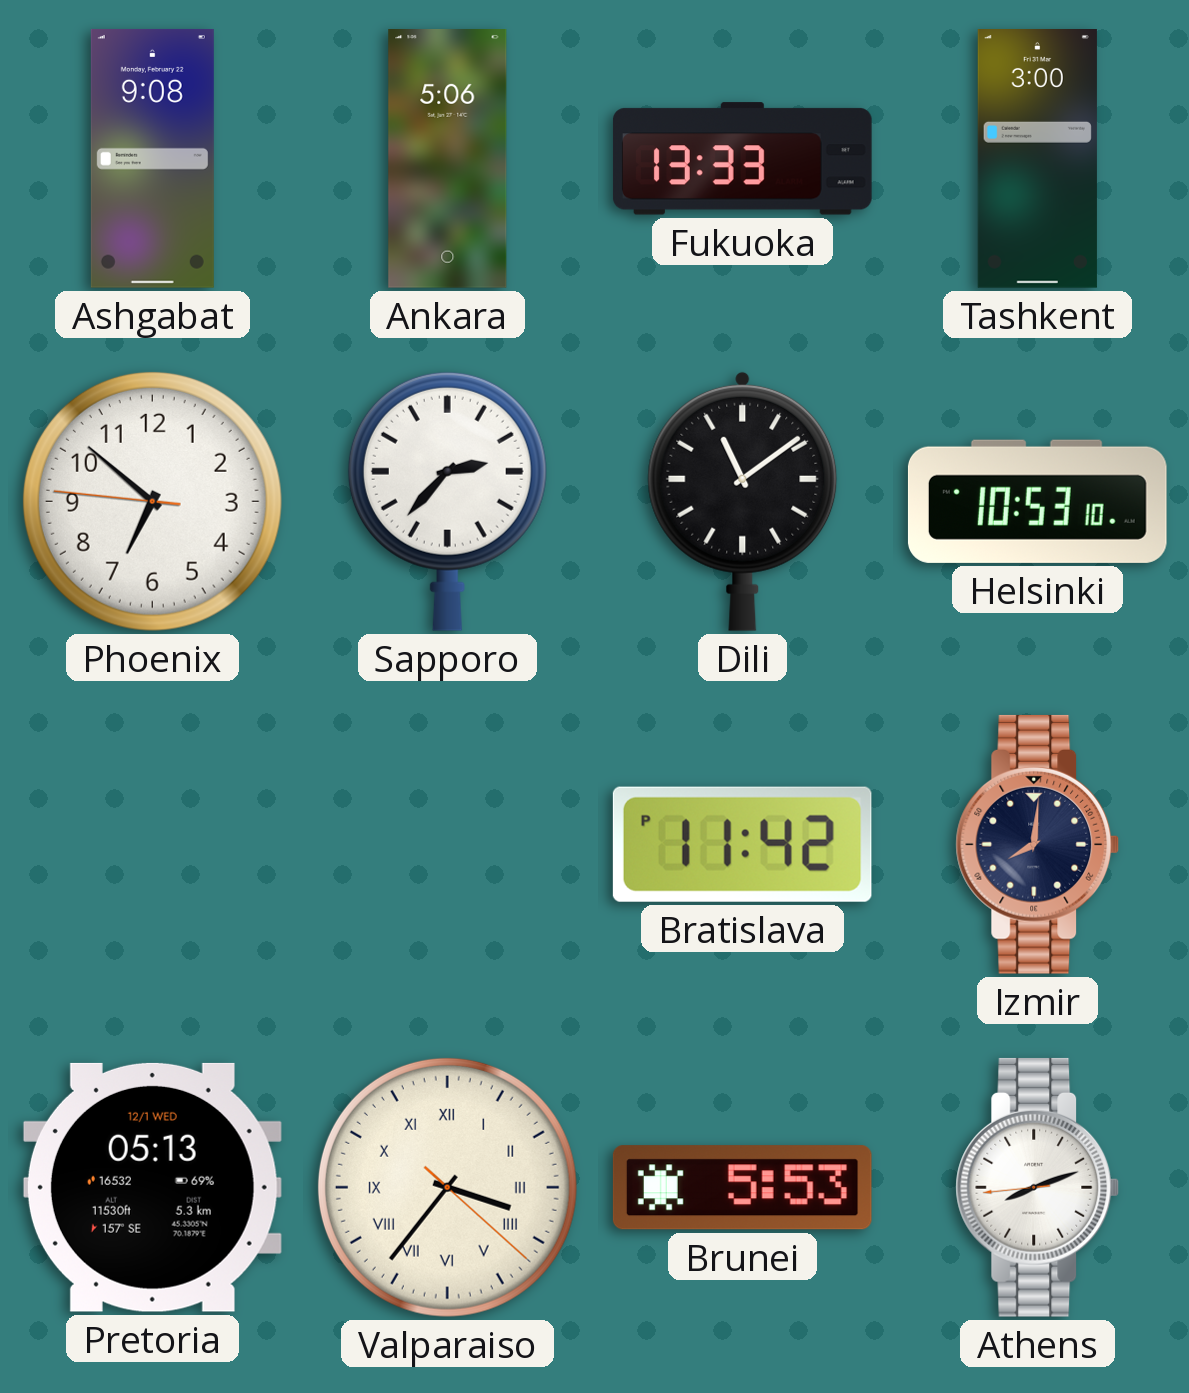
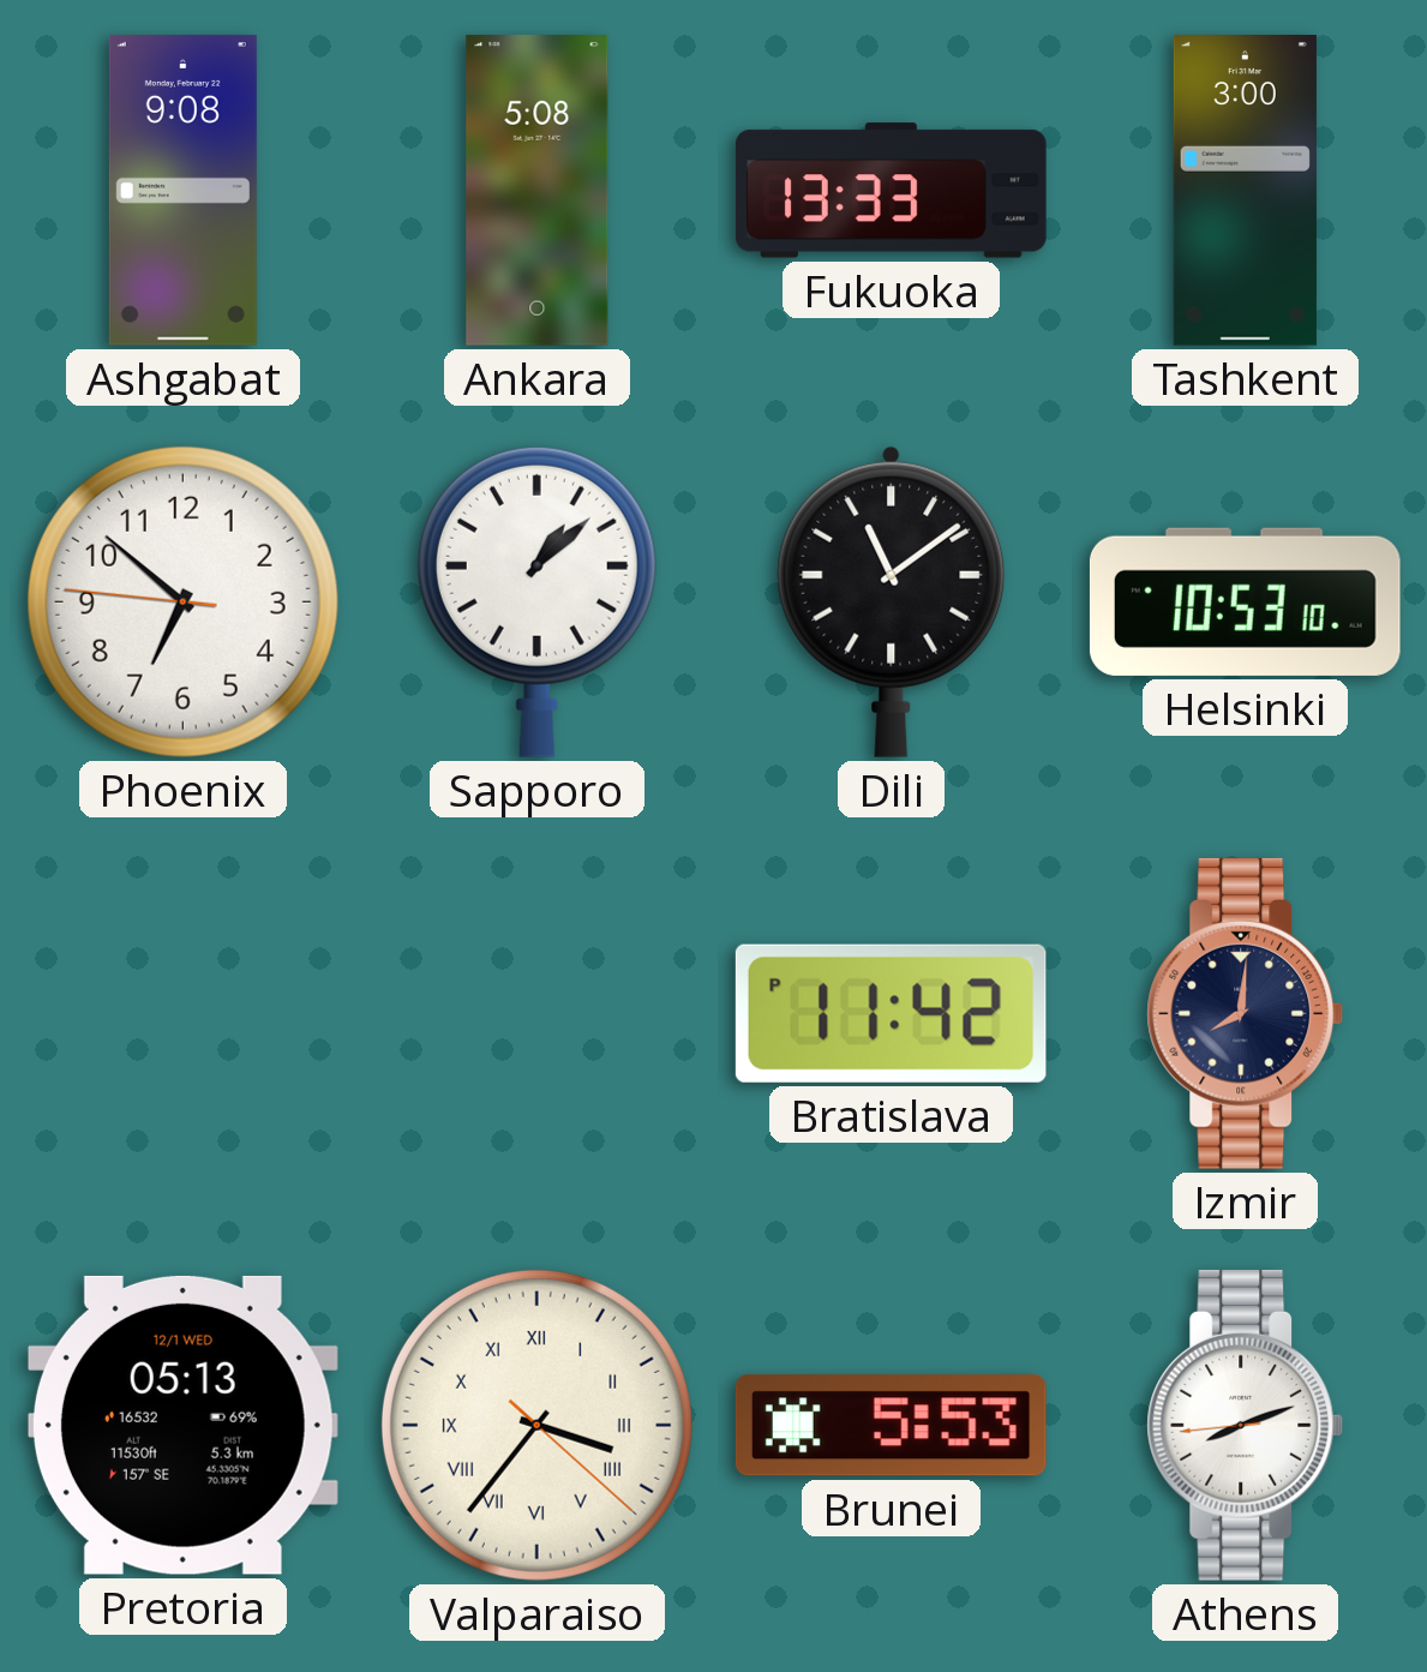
Ankara: 5:06 -> 5:08
Sapporo: 2:37 -> 1:08
